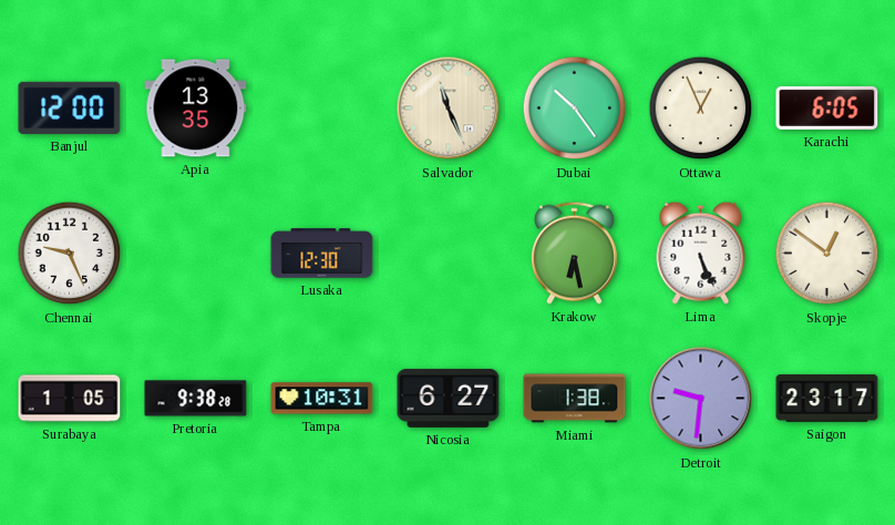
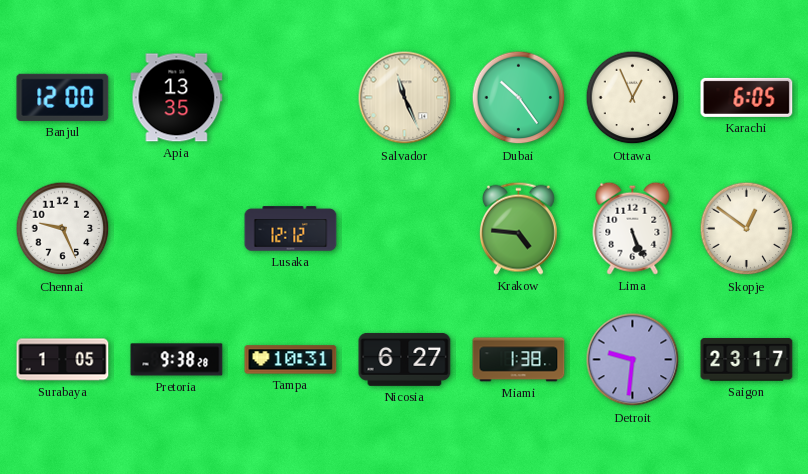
Lusaka: 12:30 -> 12:12
Krakow: 6:28 -> 4:46
